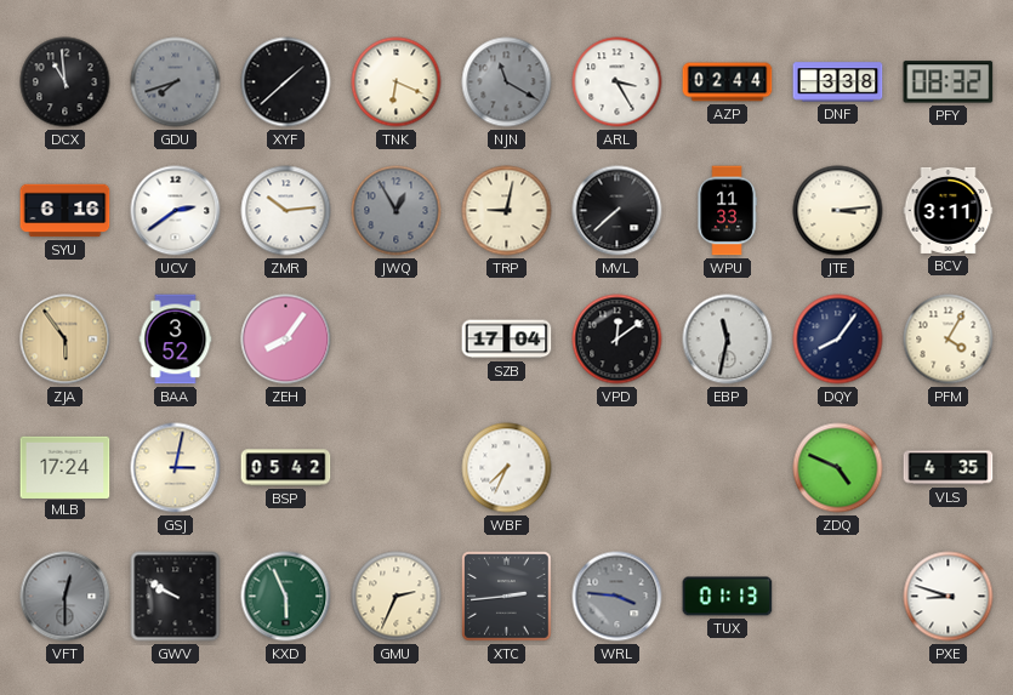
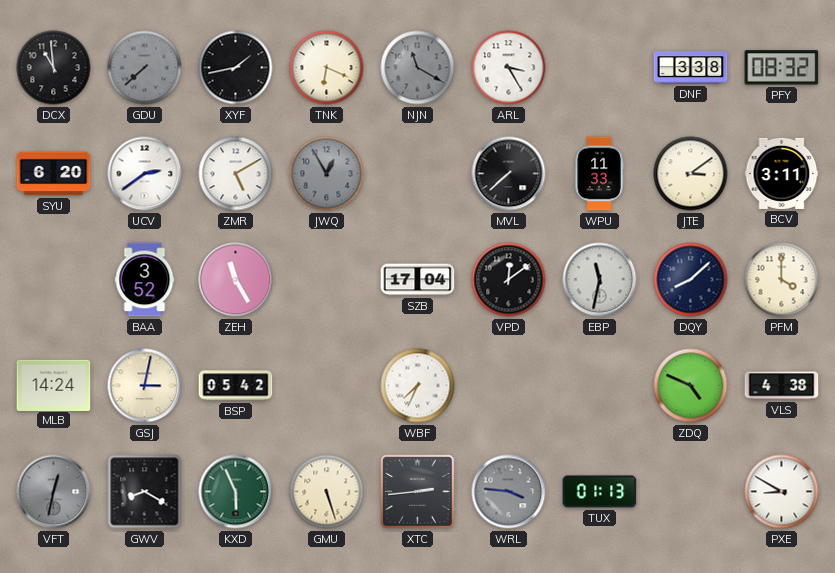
GDU: 7:42 -> 7:38
XYF: 1:38 -> 1:43
AZP: 02:44 -> none
SYU: 6:16 -> 6:20
ZMR: 10:14 -> 5:10
TRP: 9:02 -> none
JTE: 3:14 -> 3:09
ZJA: 5:54 -> none
ZEH: 8:06 -> 11:25
DQY: 8:06 -> 8:08
PFM: 4:05 -> 4:00
MLB: 17:24 -> 14:24
VLS: 4:35 -> 4:38
VFT: 12:30 -> 12:32
GWV: 9:50 -> 8:20
GMU: 2:34 -> 5:27
PXE: 8:48 -> 8:50
